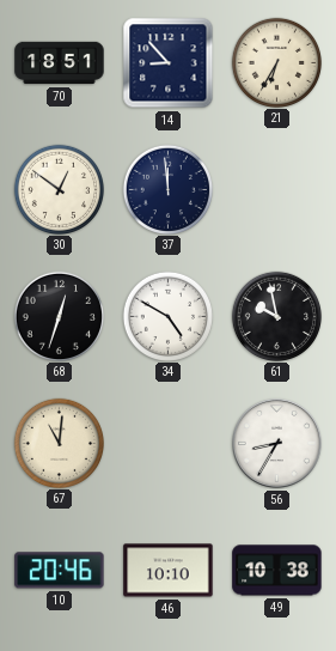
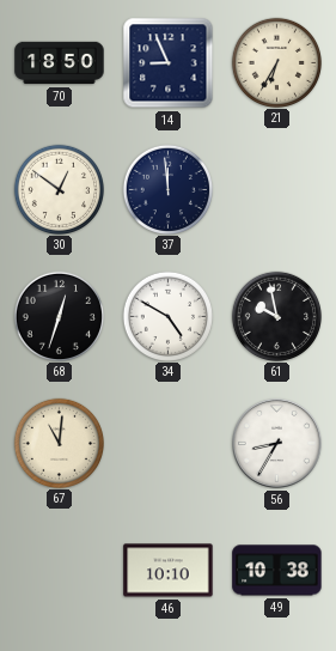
70: 18:51 -> 18:50
14: 8:53 -> 8:56
10: 20:46 -> none
